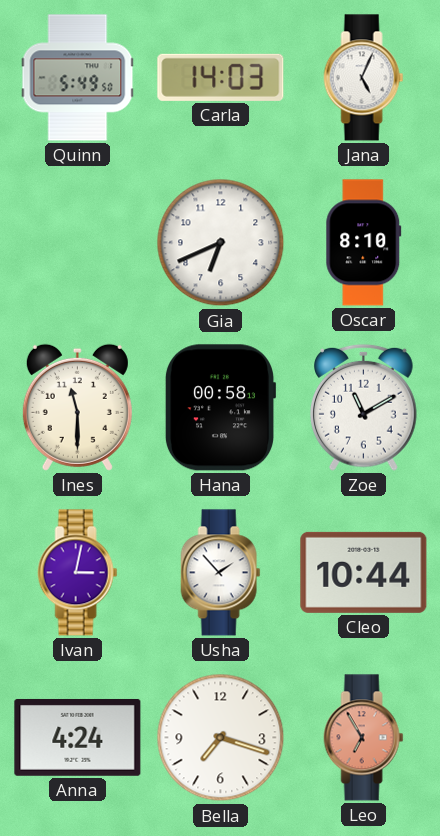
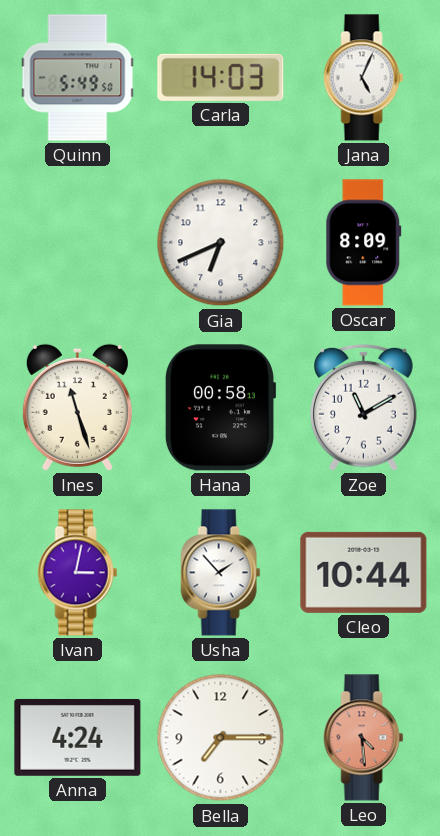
Oscar: 8:10 -> 8:09
Ines: 11:30 -> 11:27
Bella: 7:18 -> 7:15
Leo: 6:55 -> 4:29
